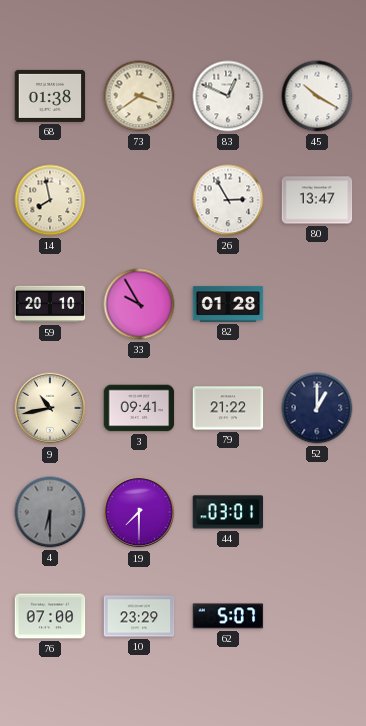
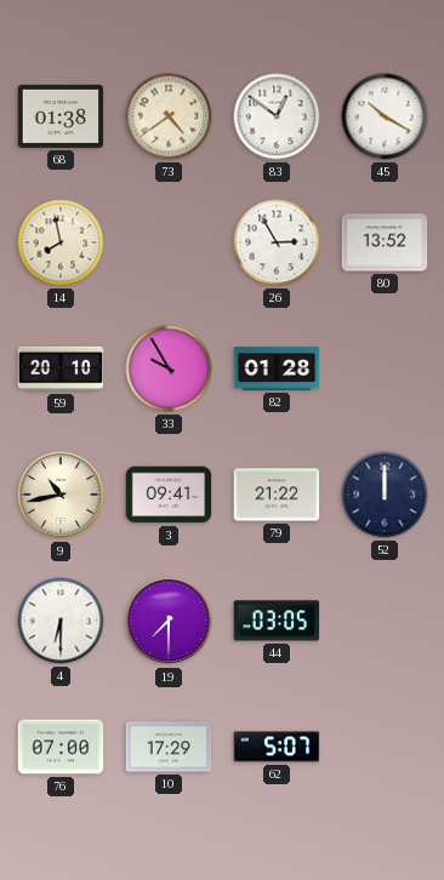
73: 3:39 -> 4:39
83: 12:49 -> 12:51
80: 13:47 -> 13:52
52: 1:00 -> 12:00
4 dial: grey -> white
44: 03:01 -> 03:05
10: 23:29 -> 17:29
